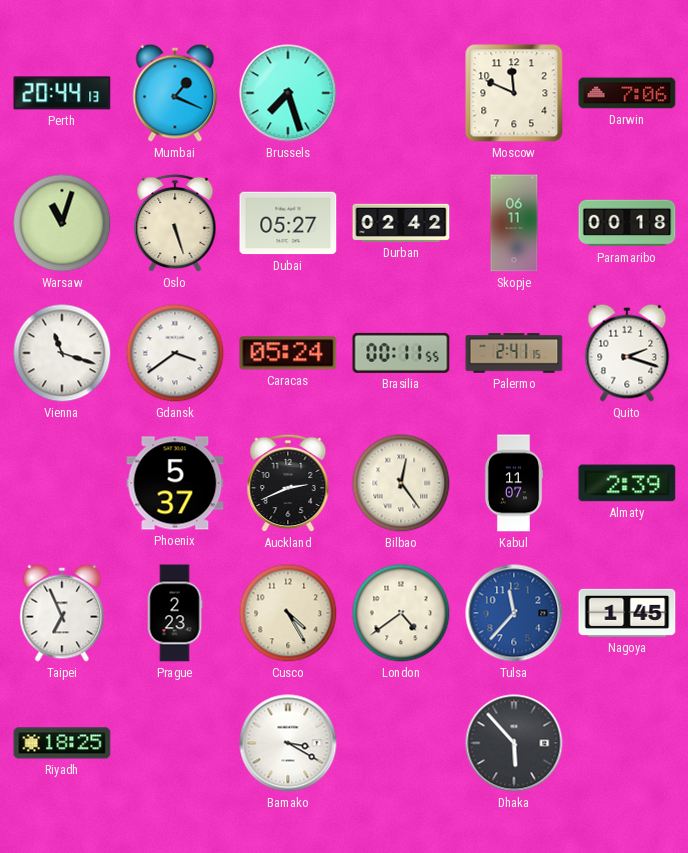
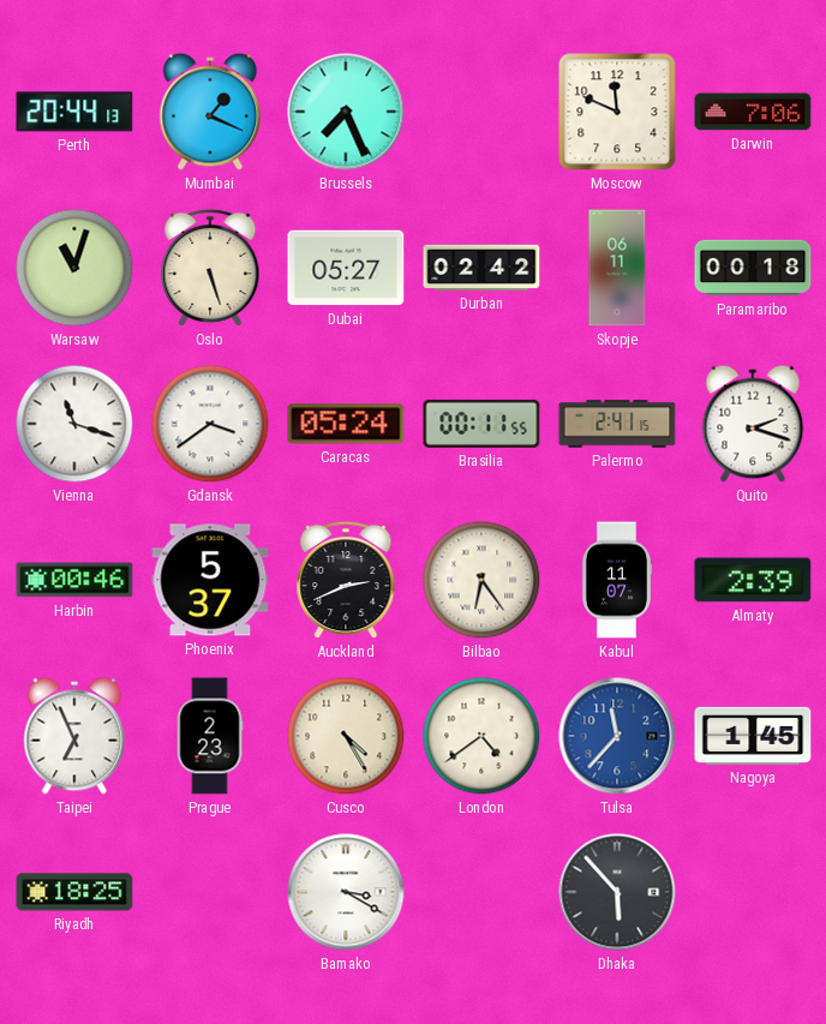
Brussels: 7:27 -> 7:26
Harbin: none -> 00:46
Bilbao: 12:24 -> 6:24
